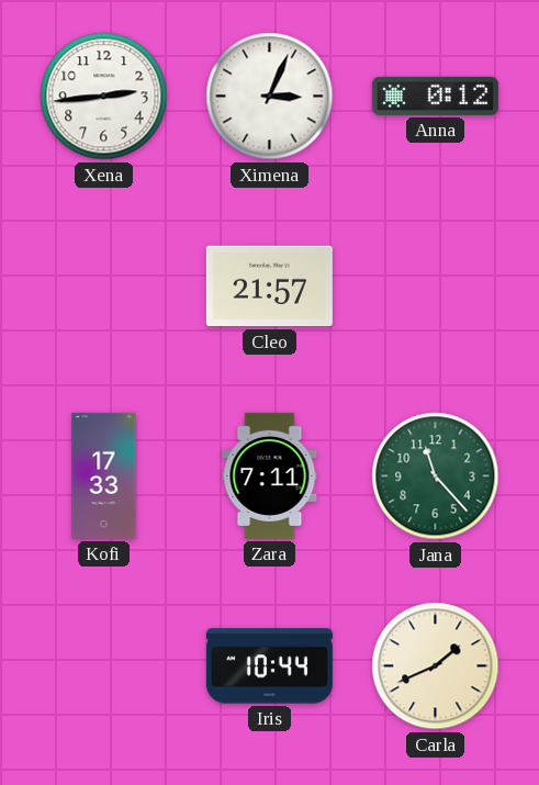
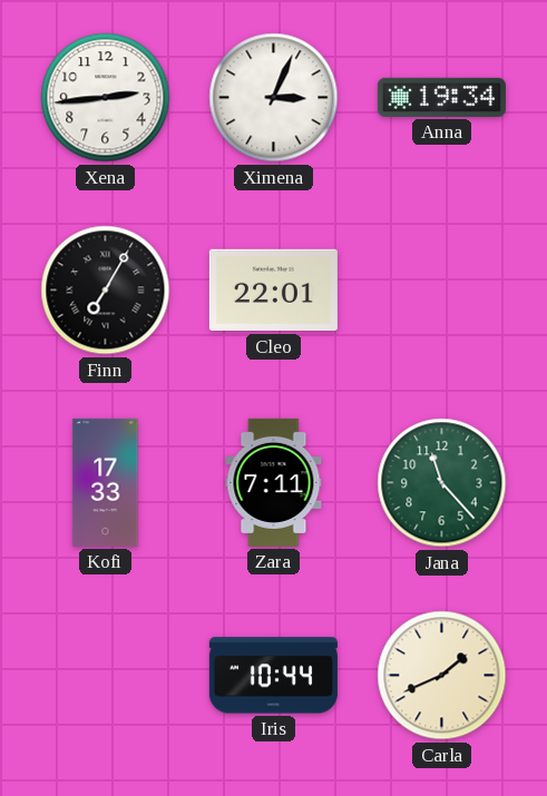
Anna: 0:12 -> 19:34
Finn: none -> 7:05
Cleo: 21:57 -> 22:01
